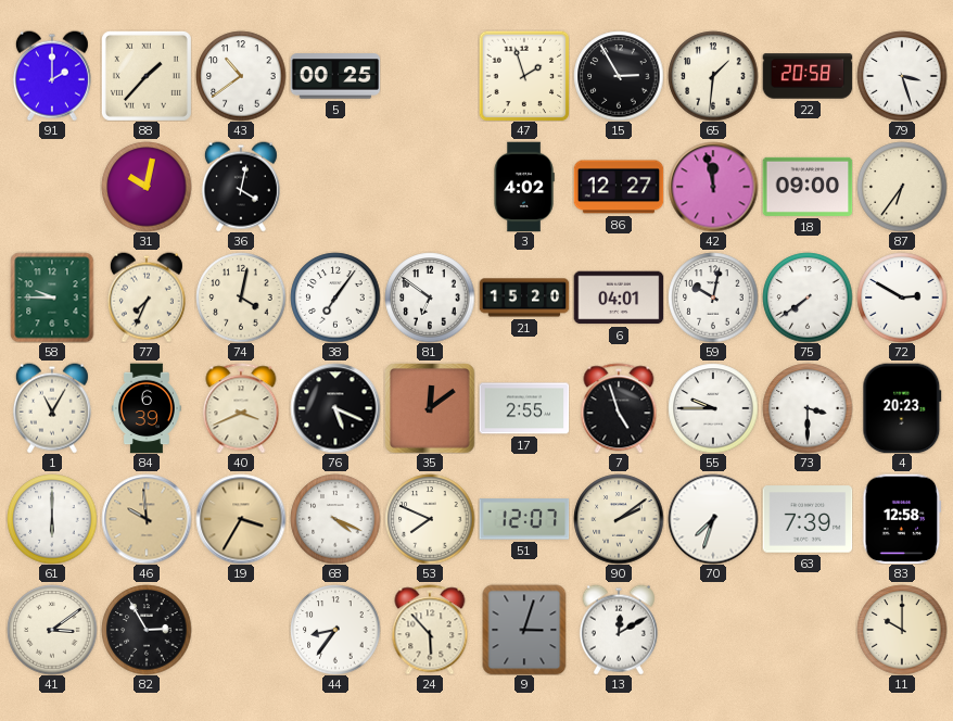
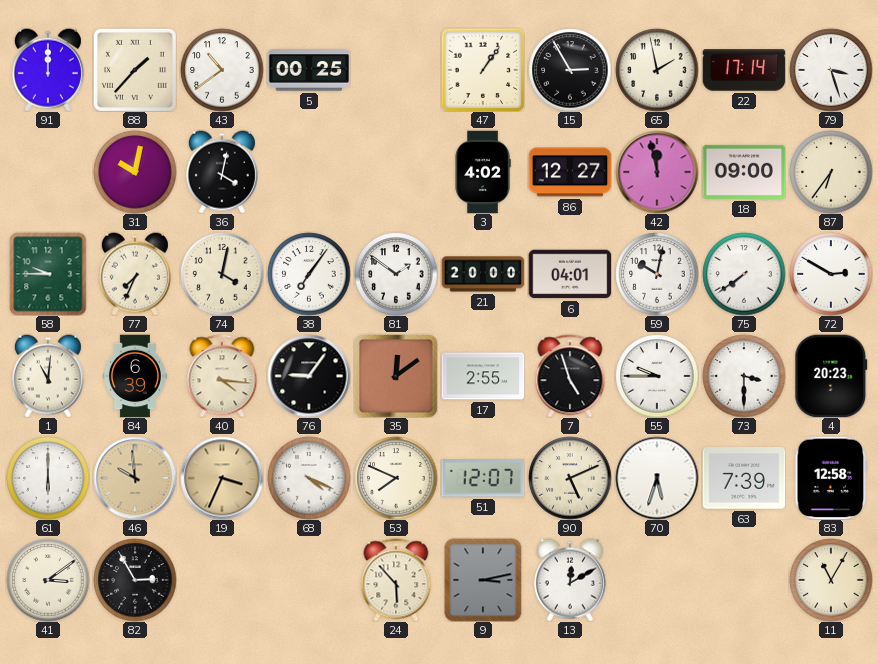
91: 2:00 -> 12:00
47: 1:57 -> 1:06
65: 1:31 -> 1:58
22: 20:58 -> 17:14
81: 6:51 -> 1:51
21: 15:20 -> 20:00
1: 11:05 -> 11:01
40: 3:41 -> 4:16
76: 5:19 -> 9:06
19: 3:35 -> 3:34
90: 2:09 -> 5:11
70: 7:33 -> 5:33
44: 8:36 -> none
9: 3:03 -> 3:13
11: 10:00 -> 11:05
